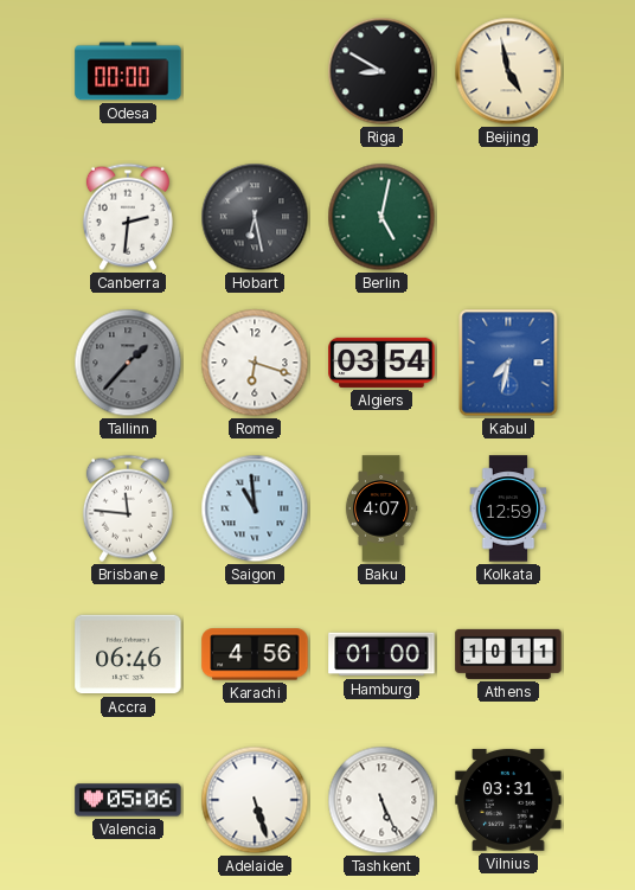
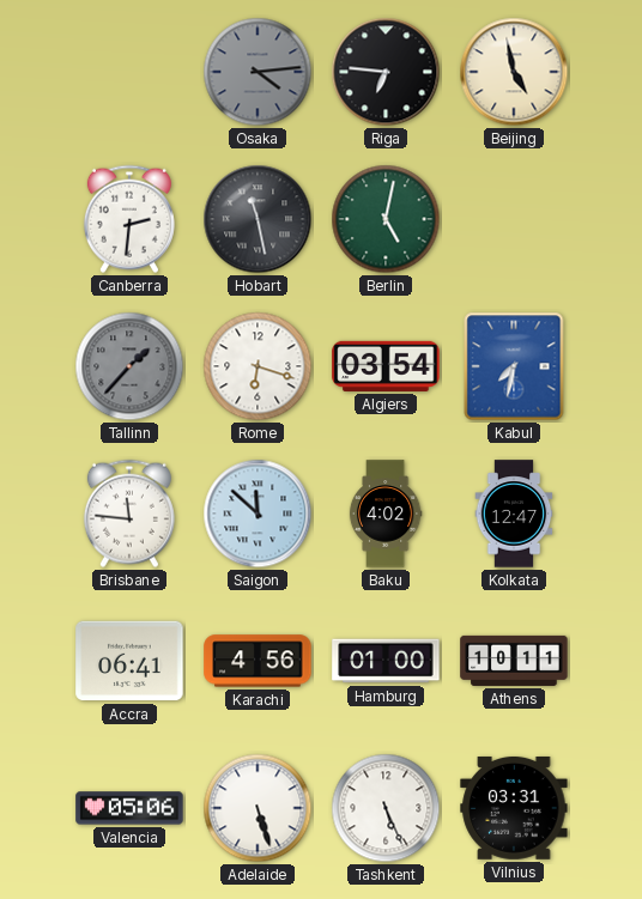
Odesa: 00:00 -> none
Osaka: none -> 4:14
Riga: 8:50 -> 6:46
Hobart: 6:28 -> 11:28
Saigon: 10:59 -> 11:52
Baku: 4:07 -> 4:02
Kolkata: 12:59 -> 12:47
Accra: 06:46 -> 06:41
